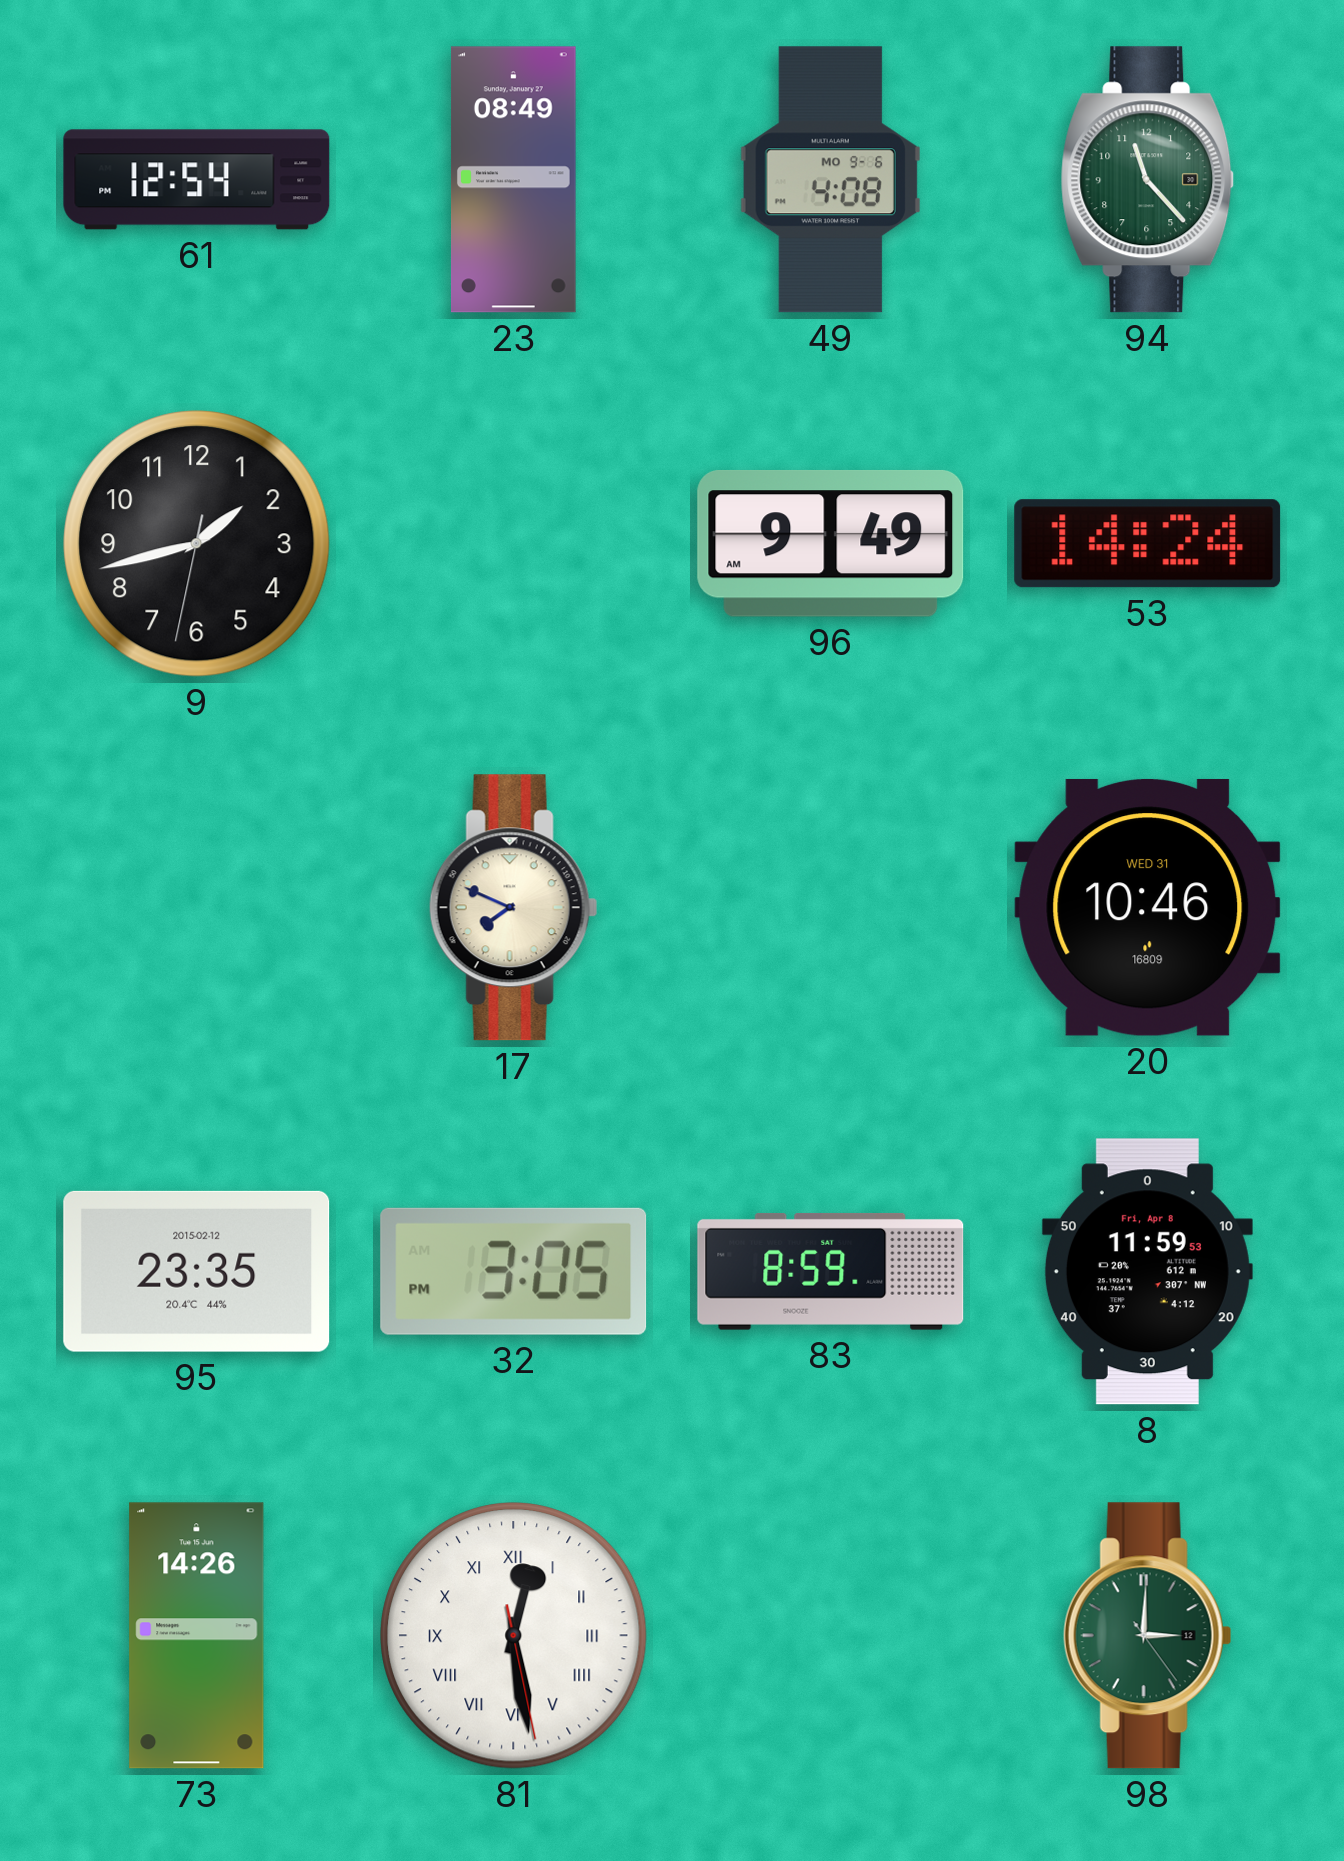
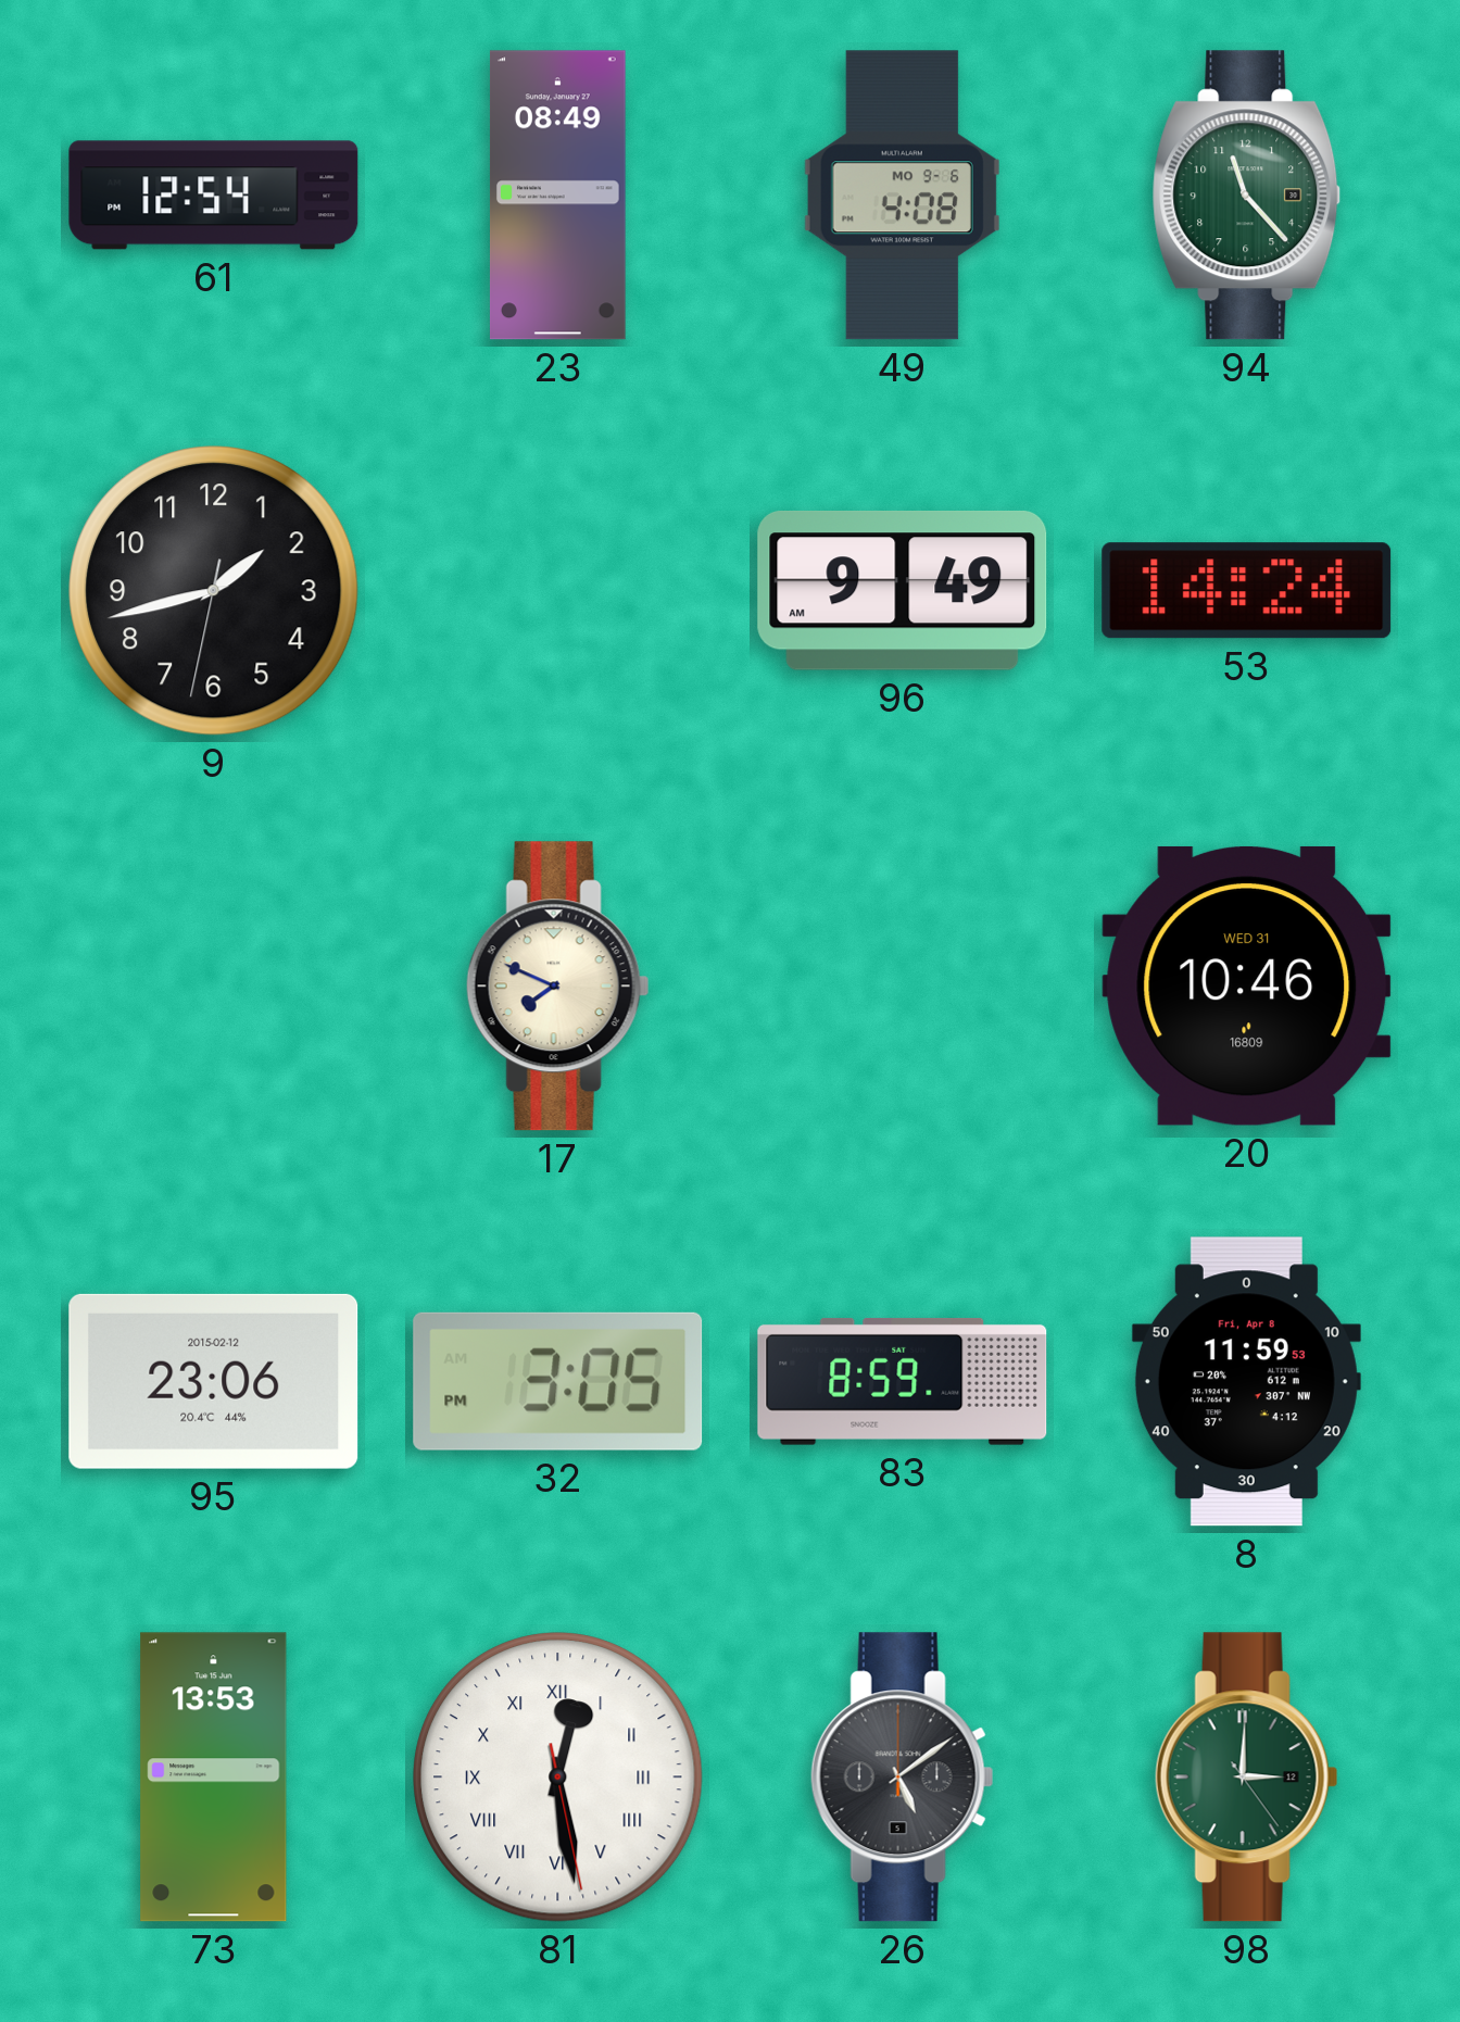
95: 23:35 -> 23:06
73: 14:26 -> 13:53
26: none -> 5:09
